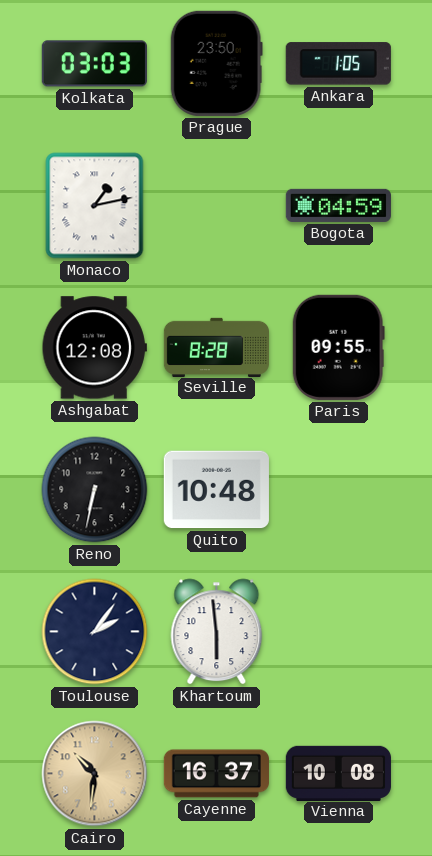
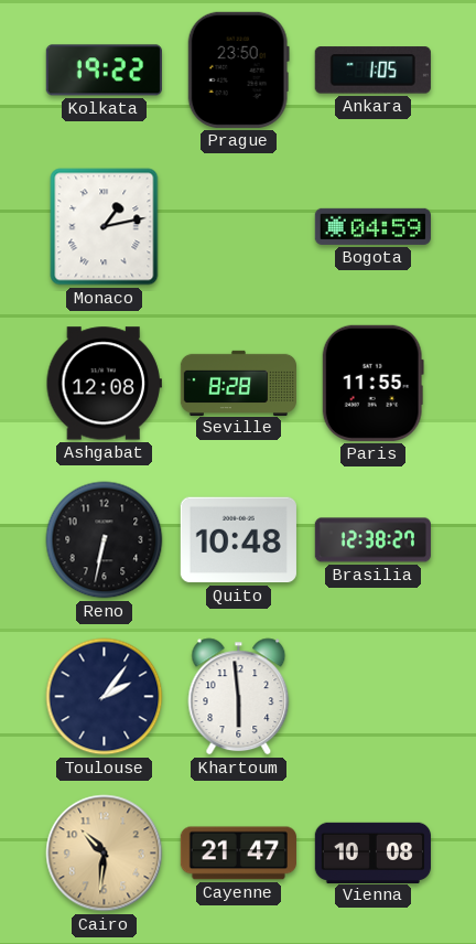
Kolkata: 03:03 -> 19:22
Paris: 09:55 -> 11:55
Brasilia: none -> 12:38
Cayenne: 16:37 -> 21:47
